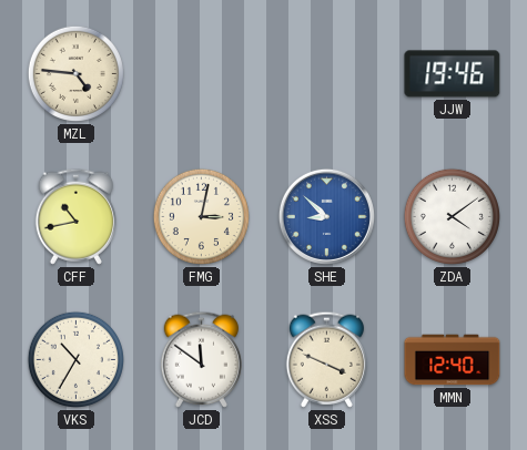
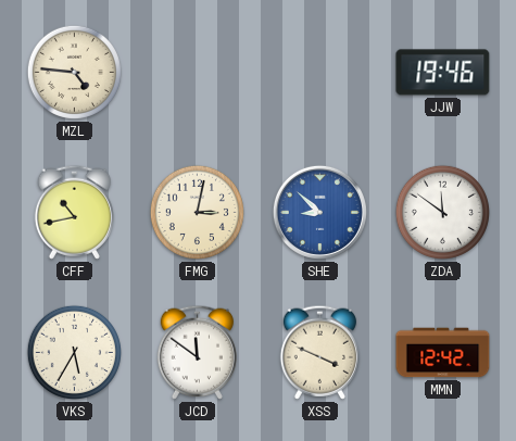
ZDA: 4:09 -> 11:51
VKS: 10:35 -> 5:35
MMN: 12:40 -> 12:42
